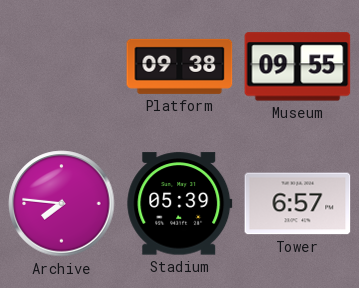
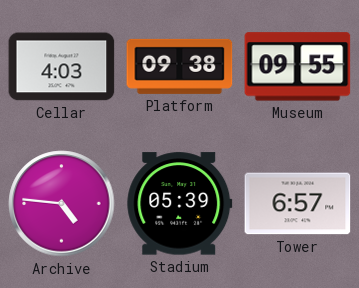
Cellar: none -> 4:03
Archive: 7:46 -> 4:46
